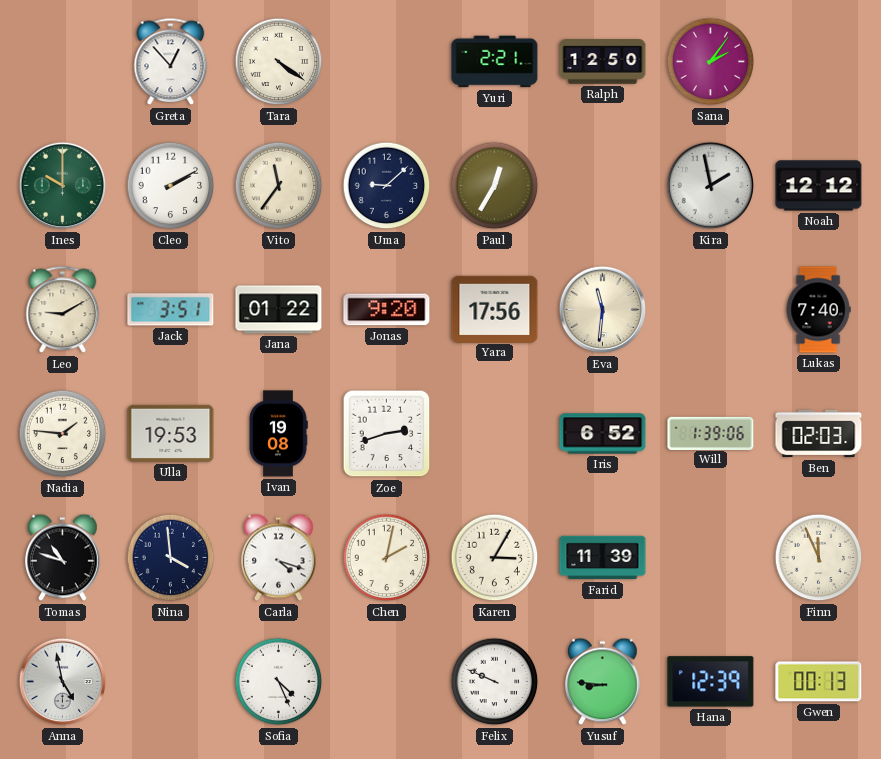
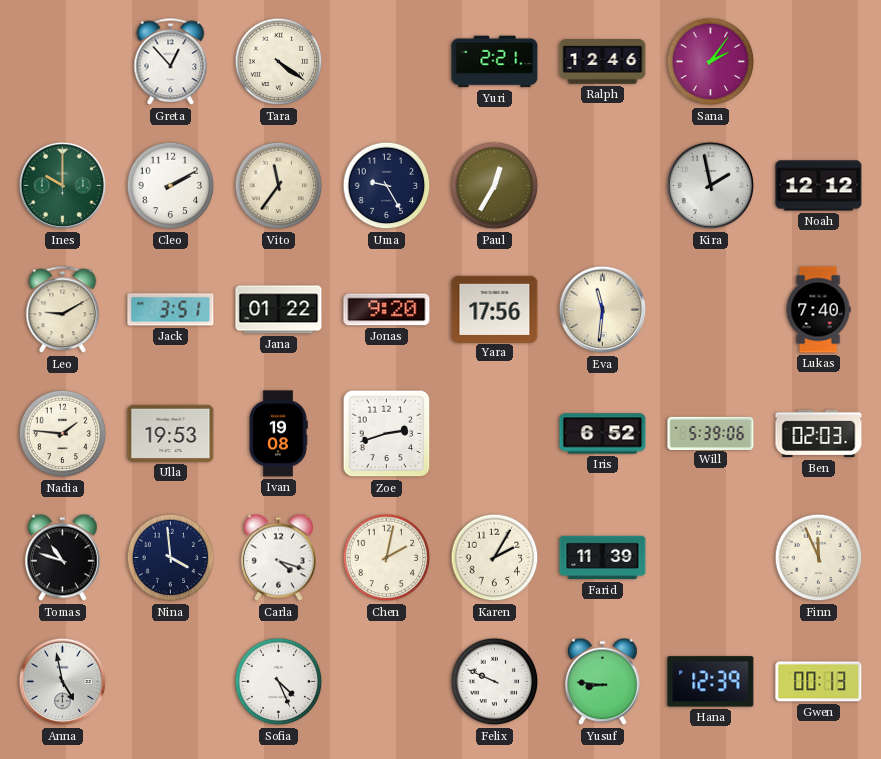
Ralph: 12:50 -> 12:46
Uma: 9:08 -> 9:25
Will: 1:39 -> 5:39
Karen: 3:05 -> 2:05
